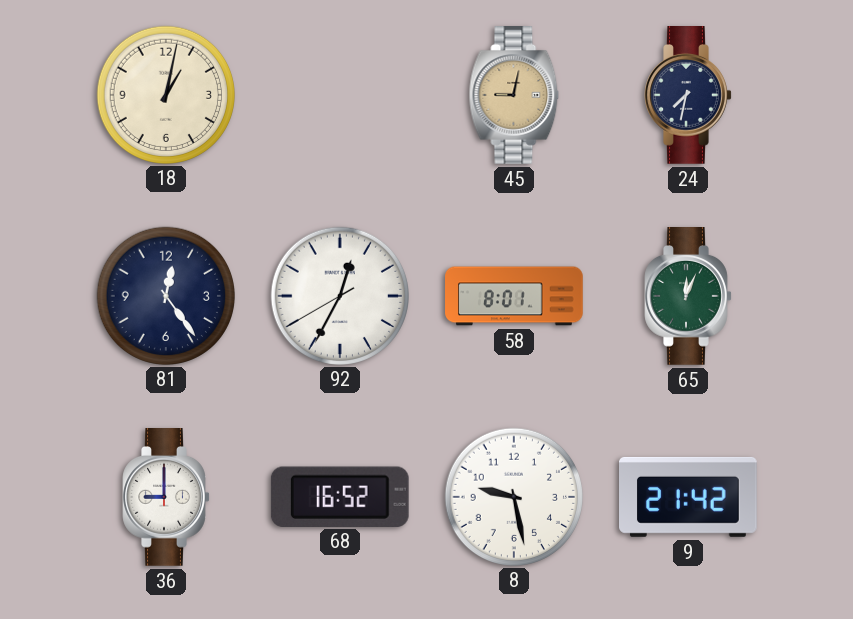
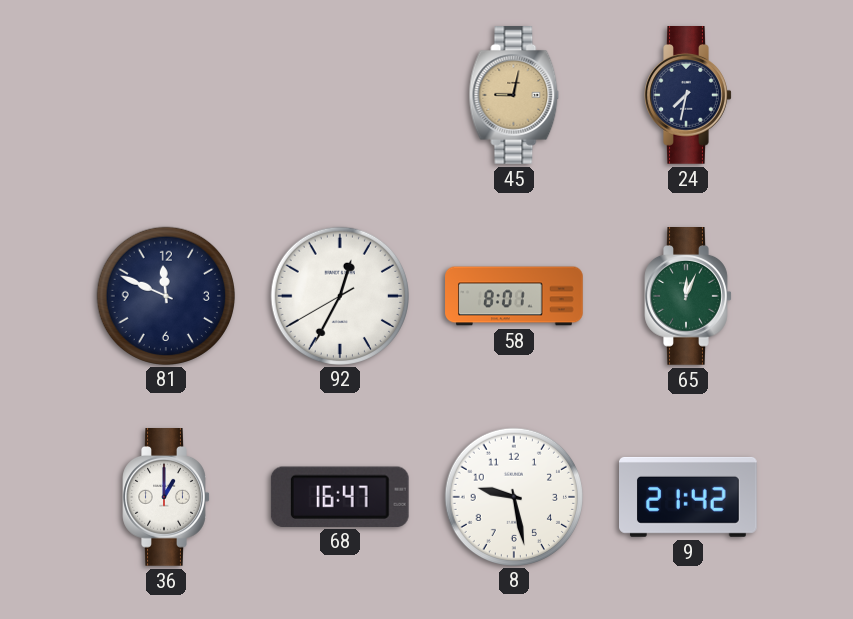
18: 1:02 -> none
81: 12:24 -> 11:49
36: 9:00 -> 1:00
68: 16:52 -> 16:47
